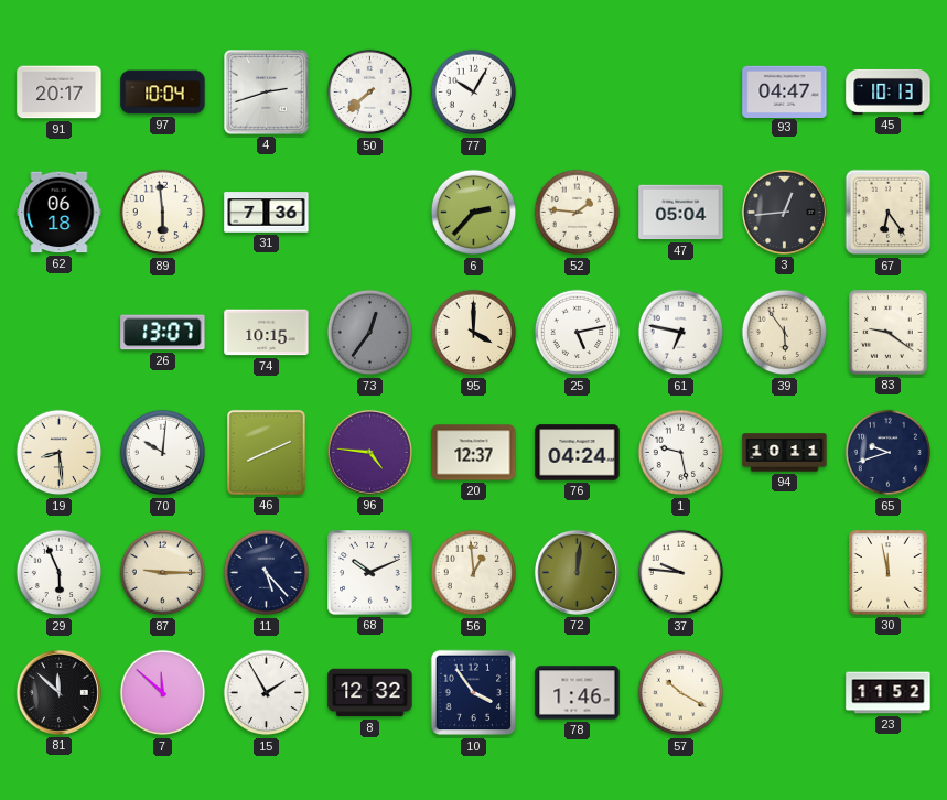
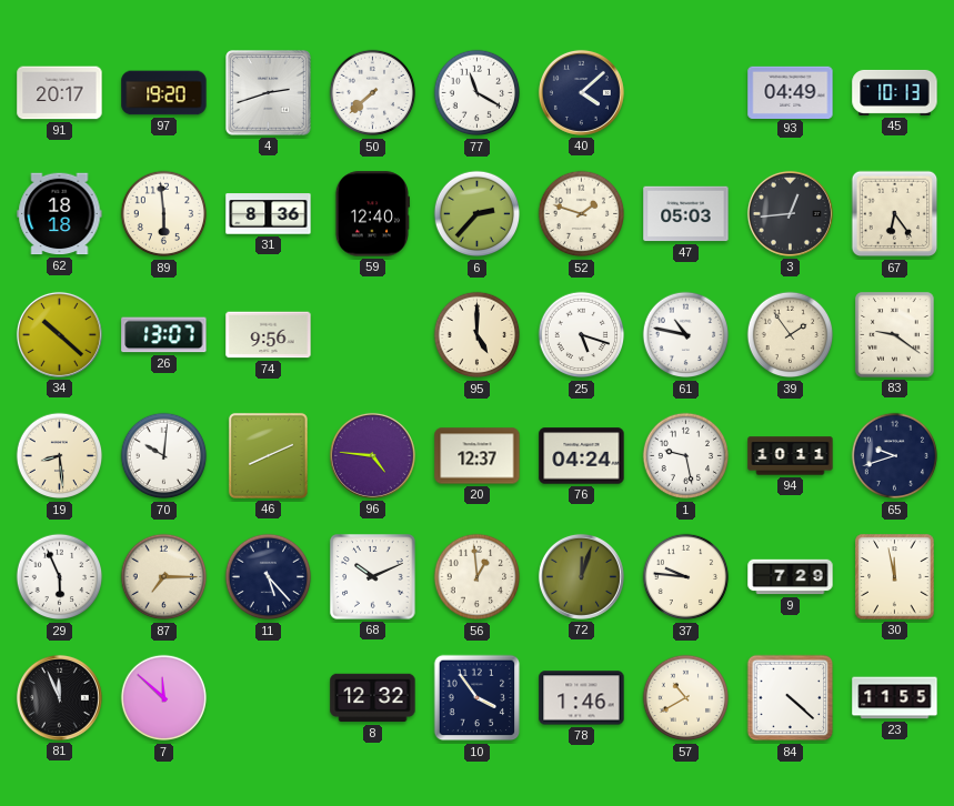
97: 10:04 -> 19:20
77: 10:05 -> 11:20
40: none -> 4:08
93: 04:47 -> 04:49
62: 06:18 -> 18:18
31: 7:36 -> 8:36
59: none -> 12:40
52: 1:46 -> 1:48
47: 05:04 -> 05:03
34: none -> 10:22
74: 10:15 -> 9:56
73: 12:36 -> none
95: 4:00 -> 5:00
25: 5:13 -> 5:18
61: 6:47 -> 10:47
39: 5:54 -> 1:54
87: 9:15 -> 7:15
72: 12:01 -> 12:03
9: none -> 7:29
81: 11:52 -> 11:56
15: 1:55 -> none
57: 10:20 -> 10:40
84: none -> 4:22
23: 11:52 -> 11:55
